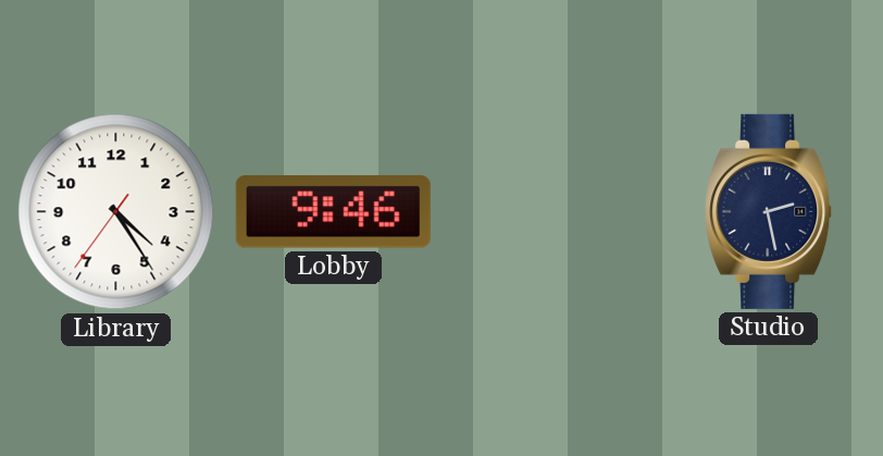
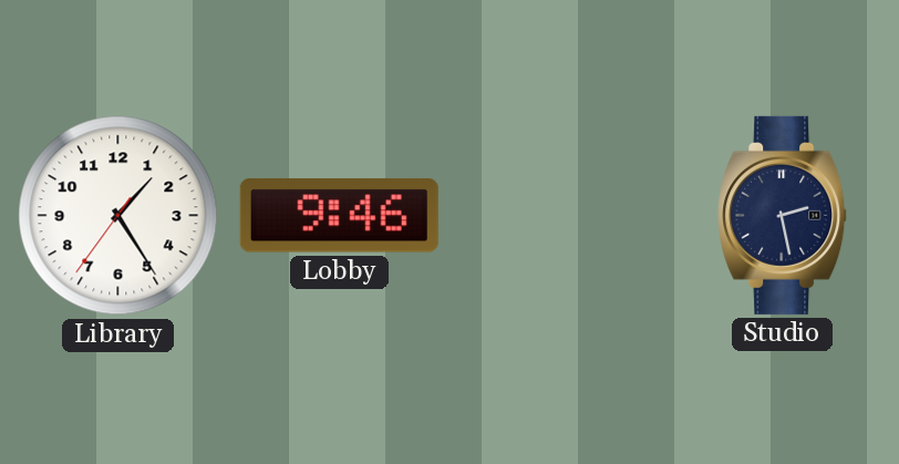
Library: 4:24 -> 1:24
